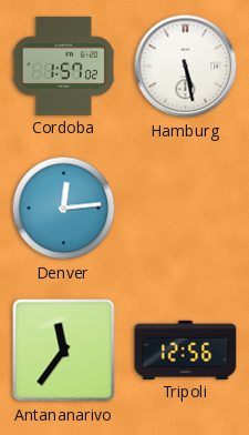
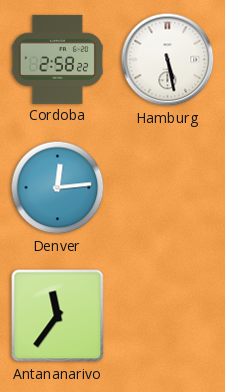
Cordoba: 1:57 -> 2:58
Tripoli: 12:56 -> none
